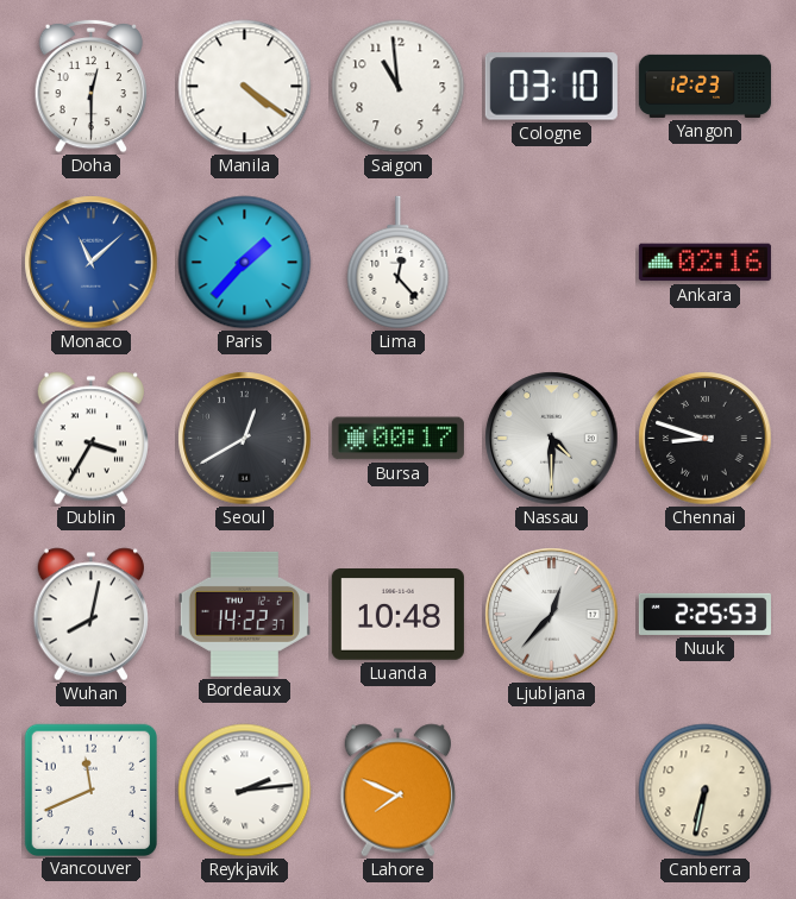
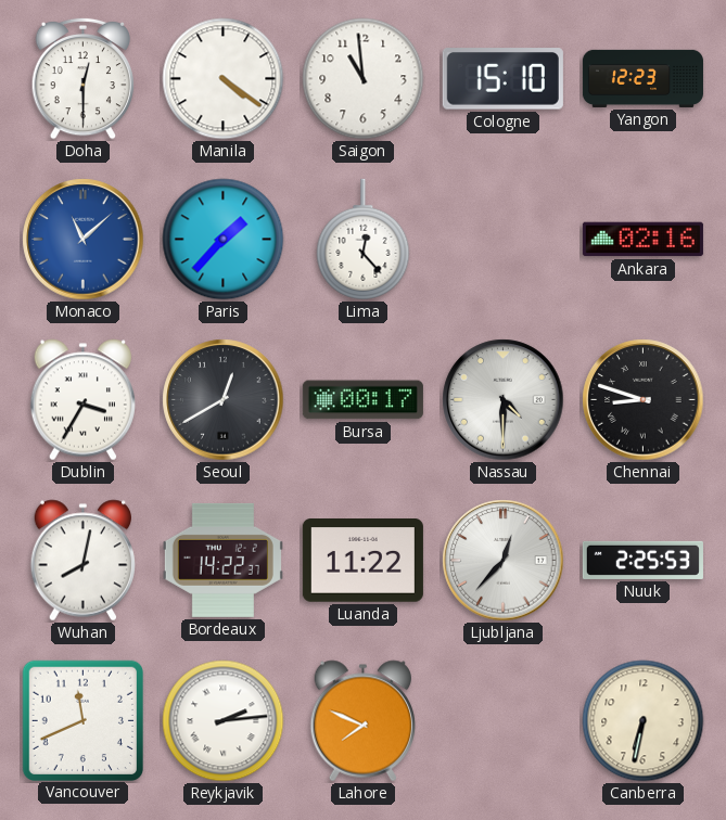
Cologne: 03:10 -> 15:10
Luanda: 10:48 -> 11:22
